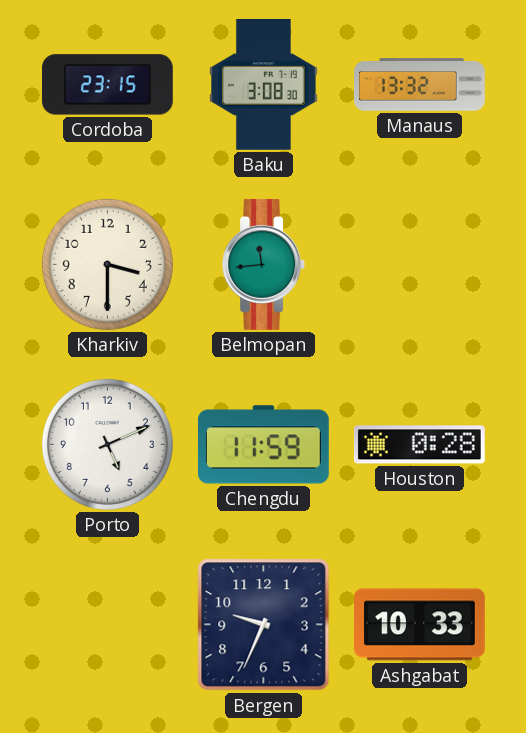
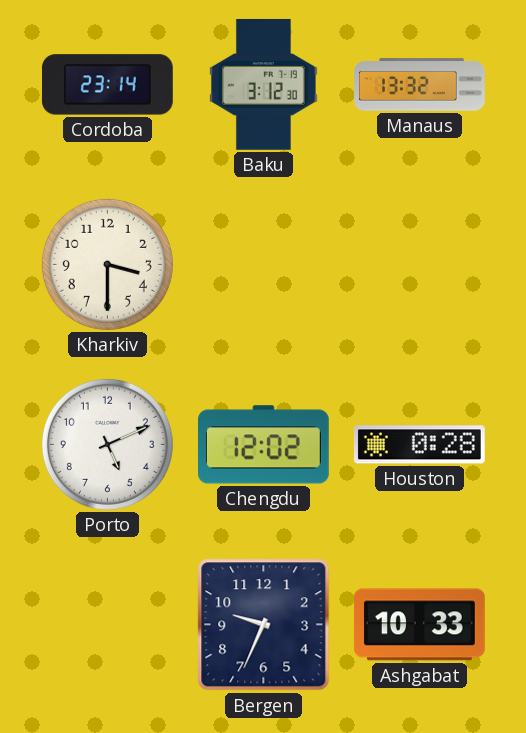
Cordoba: 23:15 -> 23:14
Baku: 3:08 -> 3:12
Belmopan: 11:44 -> none
Chengdu: 11:59 -> 12:02
